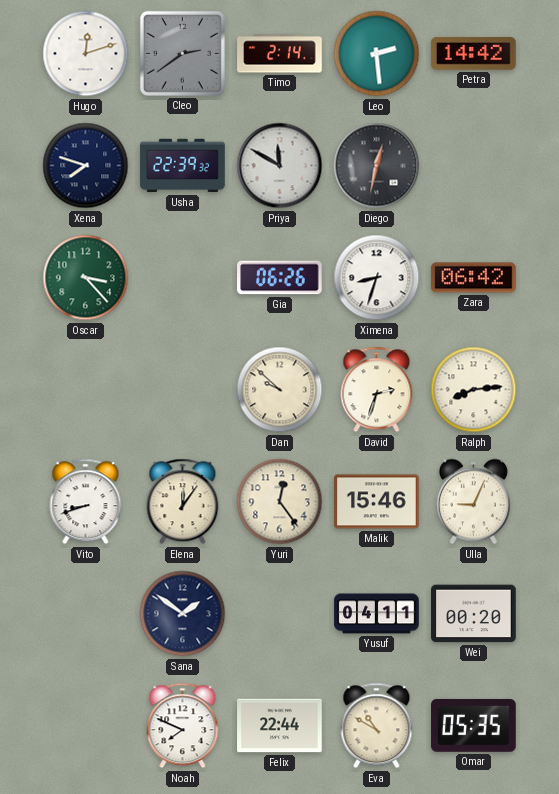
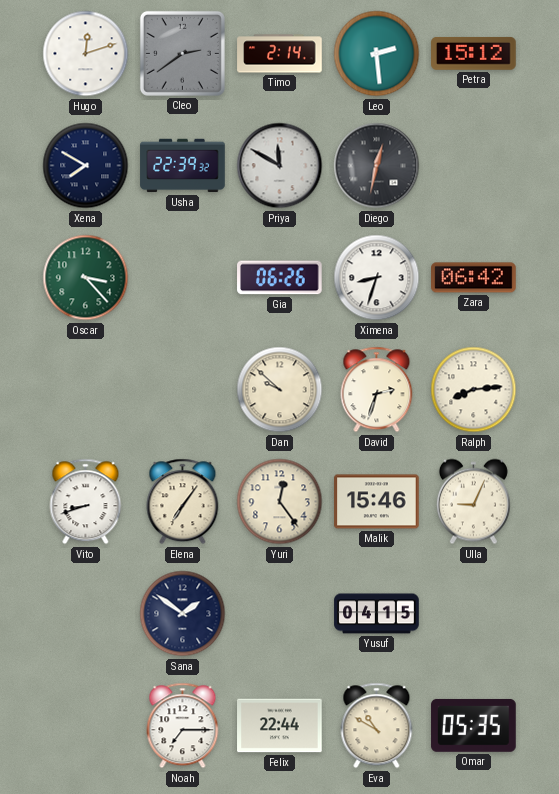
Petra: 14:42 -> 15:12
Xena: 7:48 -> 7:50
Elena: 12:06 -> 7:06
Yusuf: 04:11 -> 04:15
Wei: 00:20 -> none
Noah: 7:49 -> 7:15
